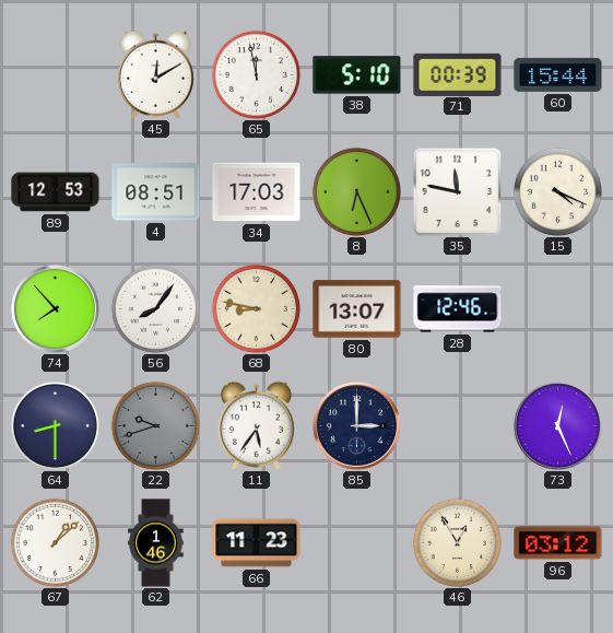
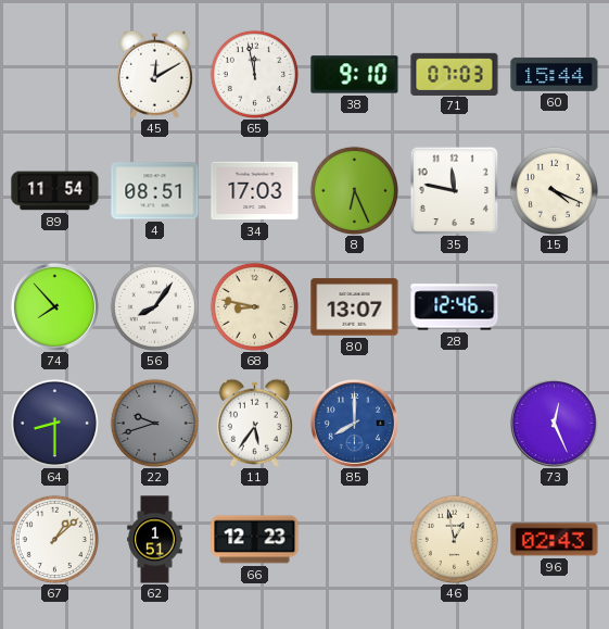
38: 5:10 -> 9:10
71: 00:39 -> 07:03
89: 12:53 -> 11:54
85: 3:00 -> 8:00
85 dial: navy -> blue
62: 1:46 -> 1:51
66: 11:23 -> 12:23
46: 12:55 -> 12:58
96: 03:12 -> 02:43
